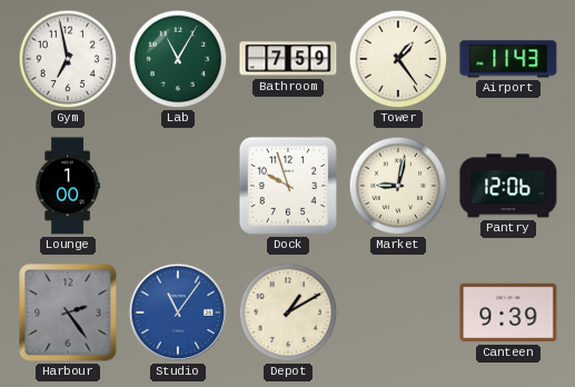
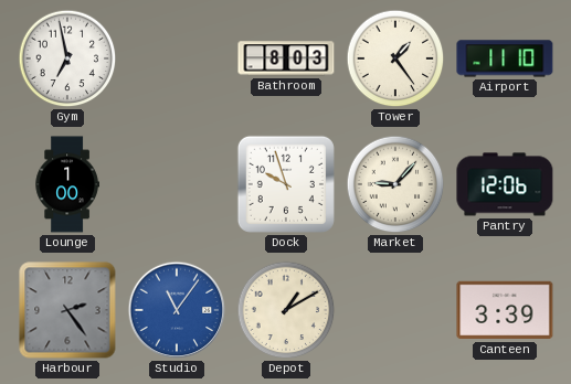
Lab: 11:05 -> none
Bathroom: 7:59 -> 8:03
Airport: 11:43 -> 11:10
Market: 9:02 -> 9:07
Canteen: 9:39 -> 3:39
